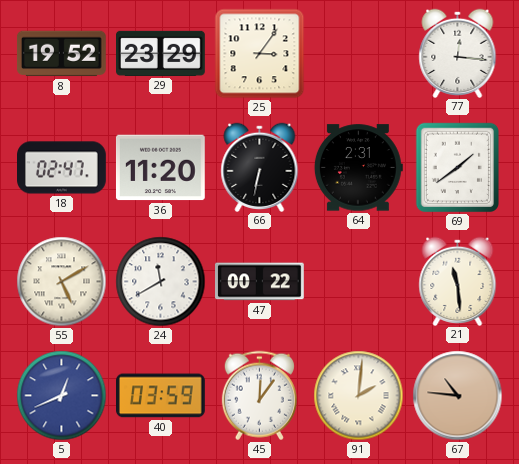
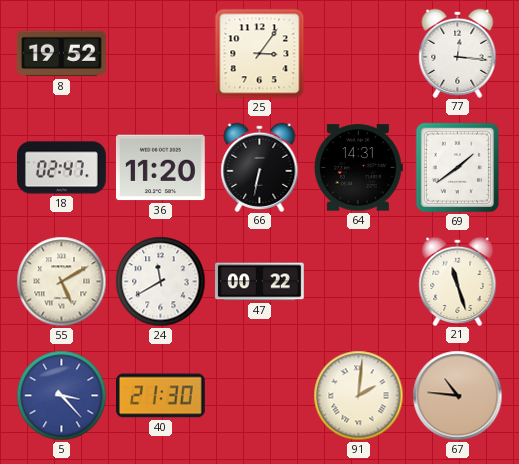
29: 23:29 -> none
64: 2:31 -> 14:31
21: 11:29 -> 11:27
5: 12:41 -> 3:23
40: 03:59 -> 21:30
45: 12:06 -> none
